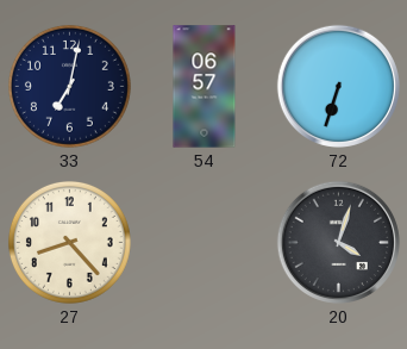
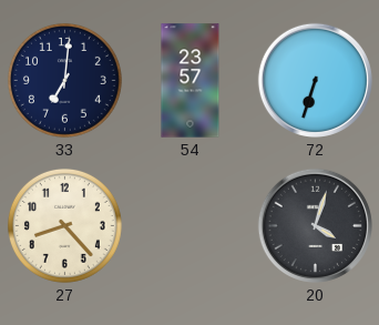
33: 7:02 -> 7:01
54: 06:57 -> 23:57
